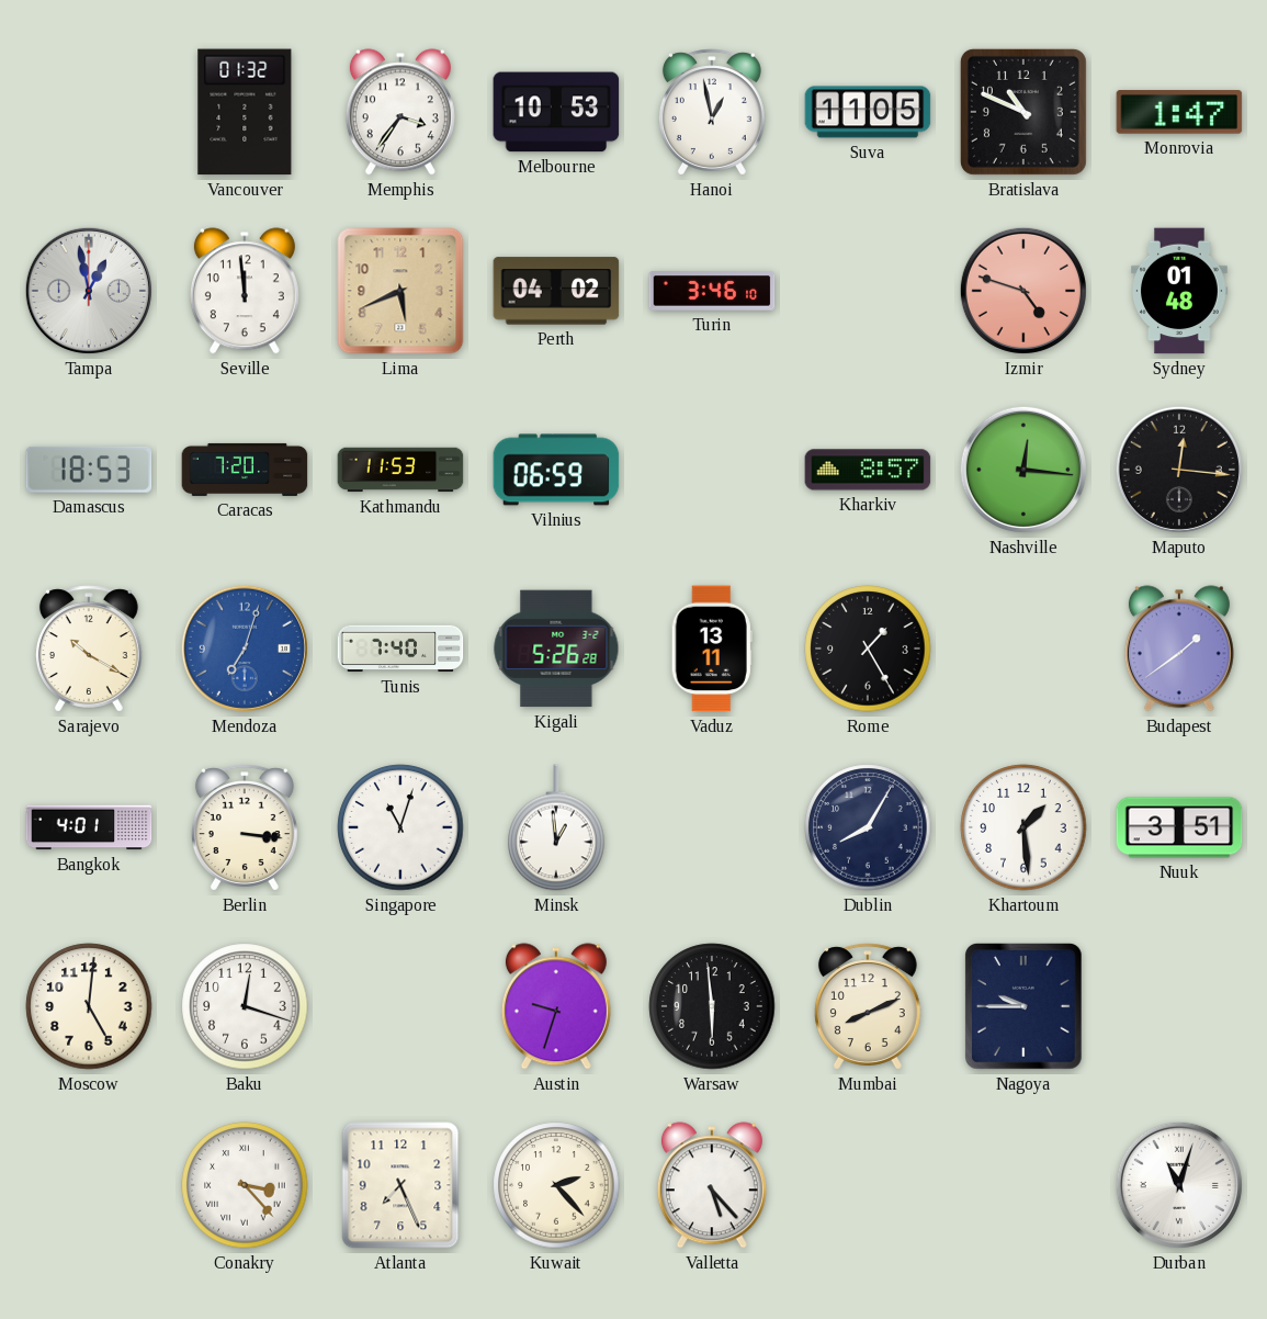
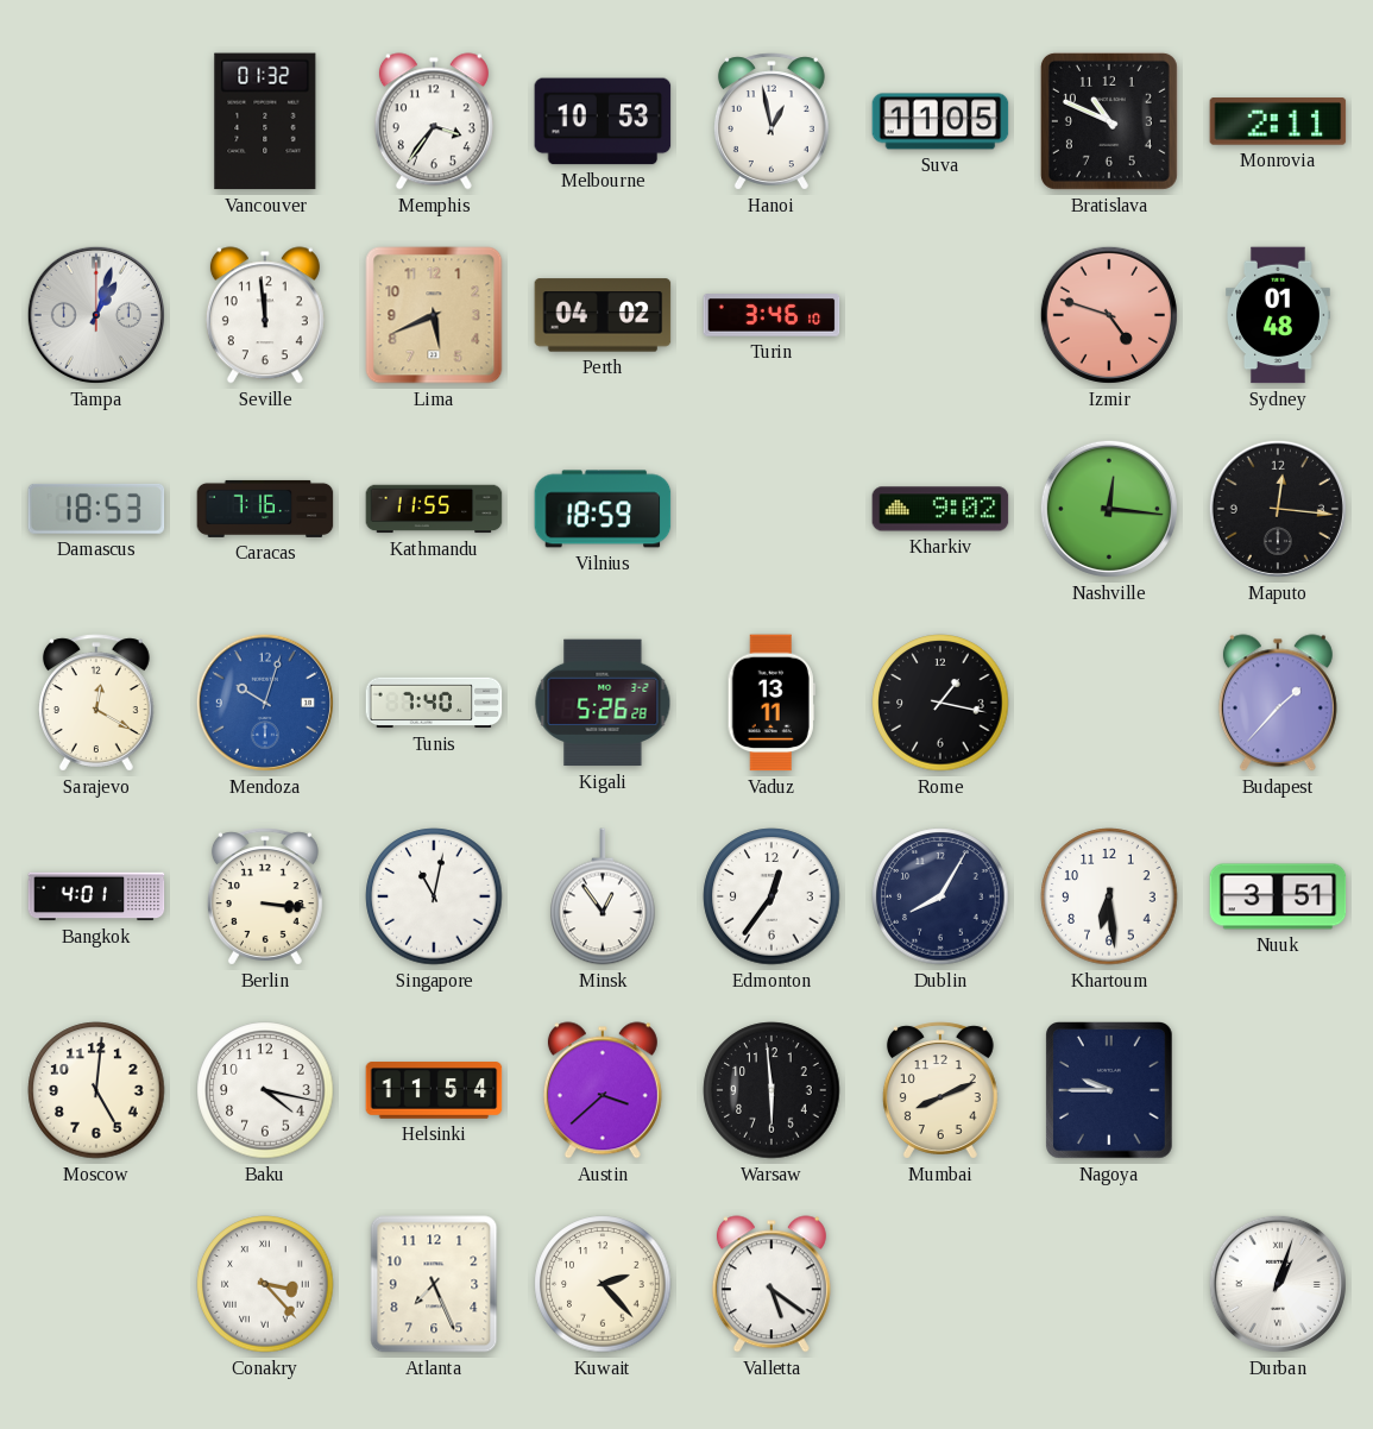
Monrovia: 1:47 -> 2:11
Tampa: 12:58 -> 1:03
Caracas: 7:20 -> 7:16
Kathmandu: 11:53 -> 11:55
Vilnius: 06:59 -> 18:59
Kharkiv: 8:57 -> 9:02
Sarajevo: 10:20 -> 12:20
Mendoza: 7:03 -> 10:03
Rome: 1:25 -> 1:17
Budapest: 1:39 -> 1:37
Singapore: 11:03 -> 11:02
Minsk: 12:59 -> 12:54
Edmonton: none -> 12:36
Khartoum: 1:29 -> 6:29
Baku: 12:18 -> 4:17
Helsinki: none -> 11:54
Austin: 9:33 -> 3:38
Valletta: 5:23 -> 5:21
Durban: 11:03 -> 1:03
